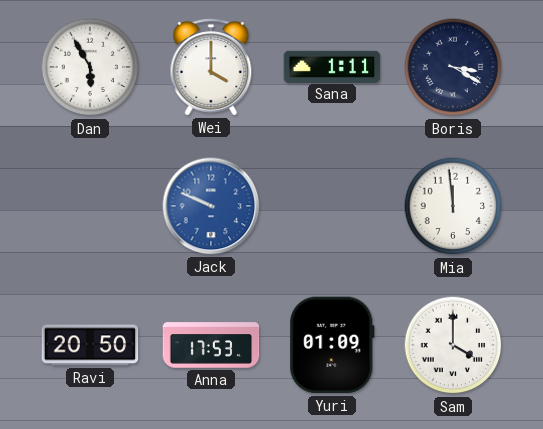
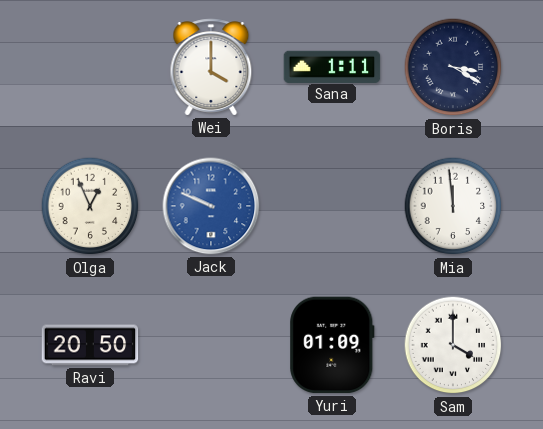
Dan: 5:55 -> none
Olga: none -> 12:56
Anna: 17:53 -> none
